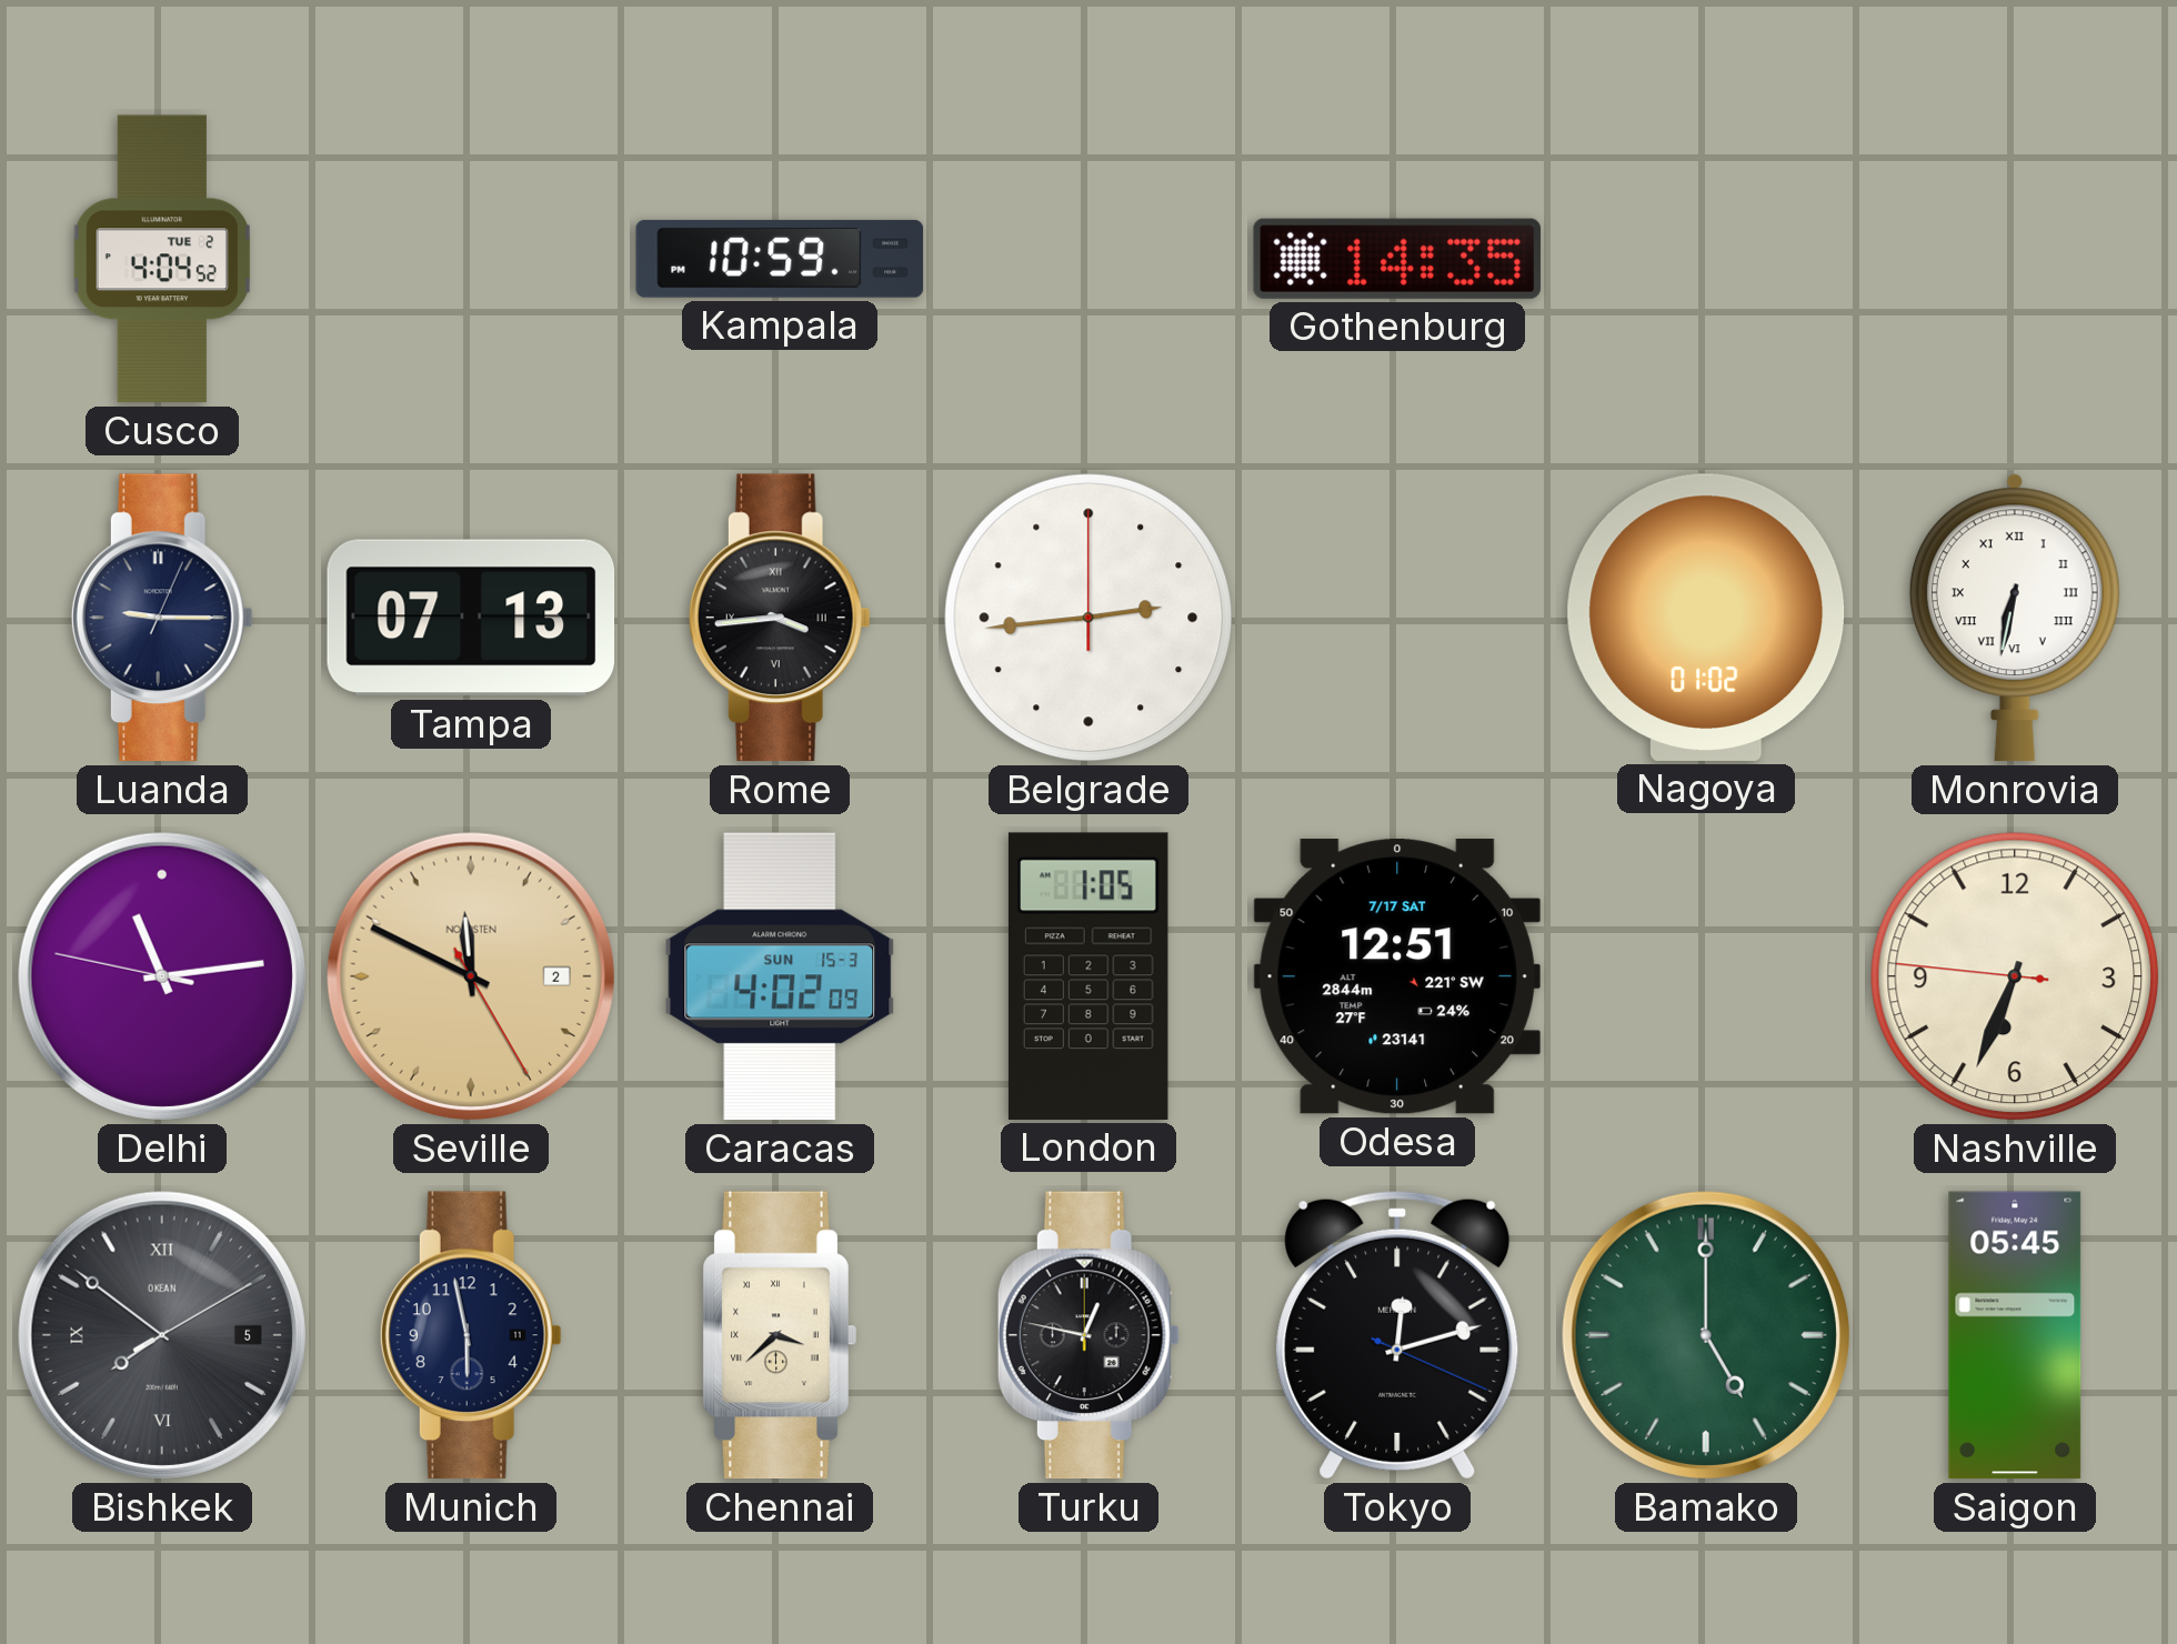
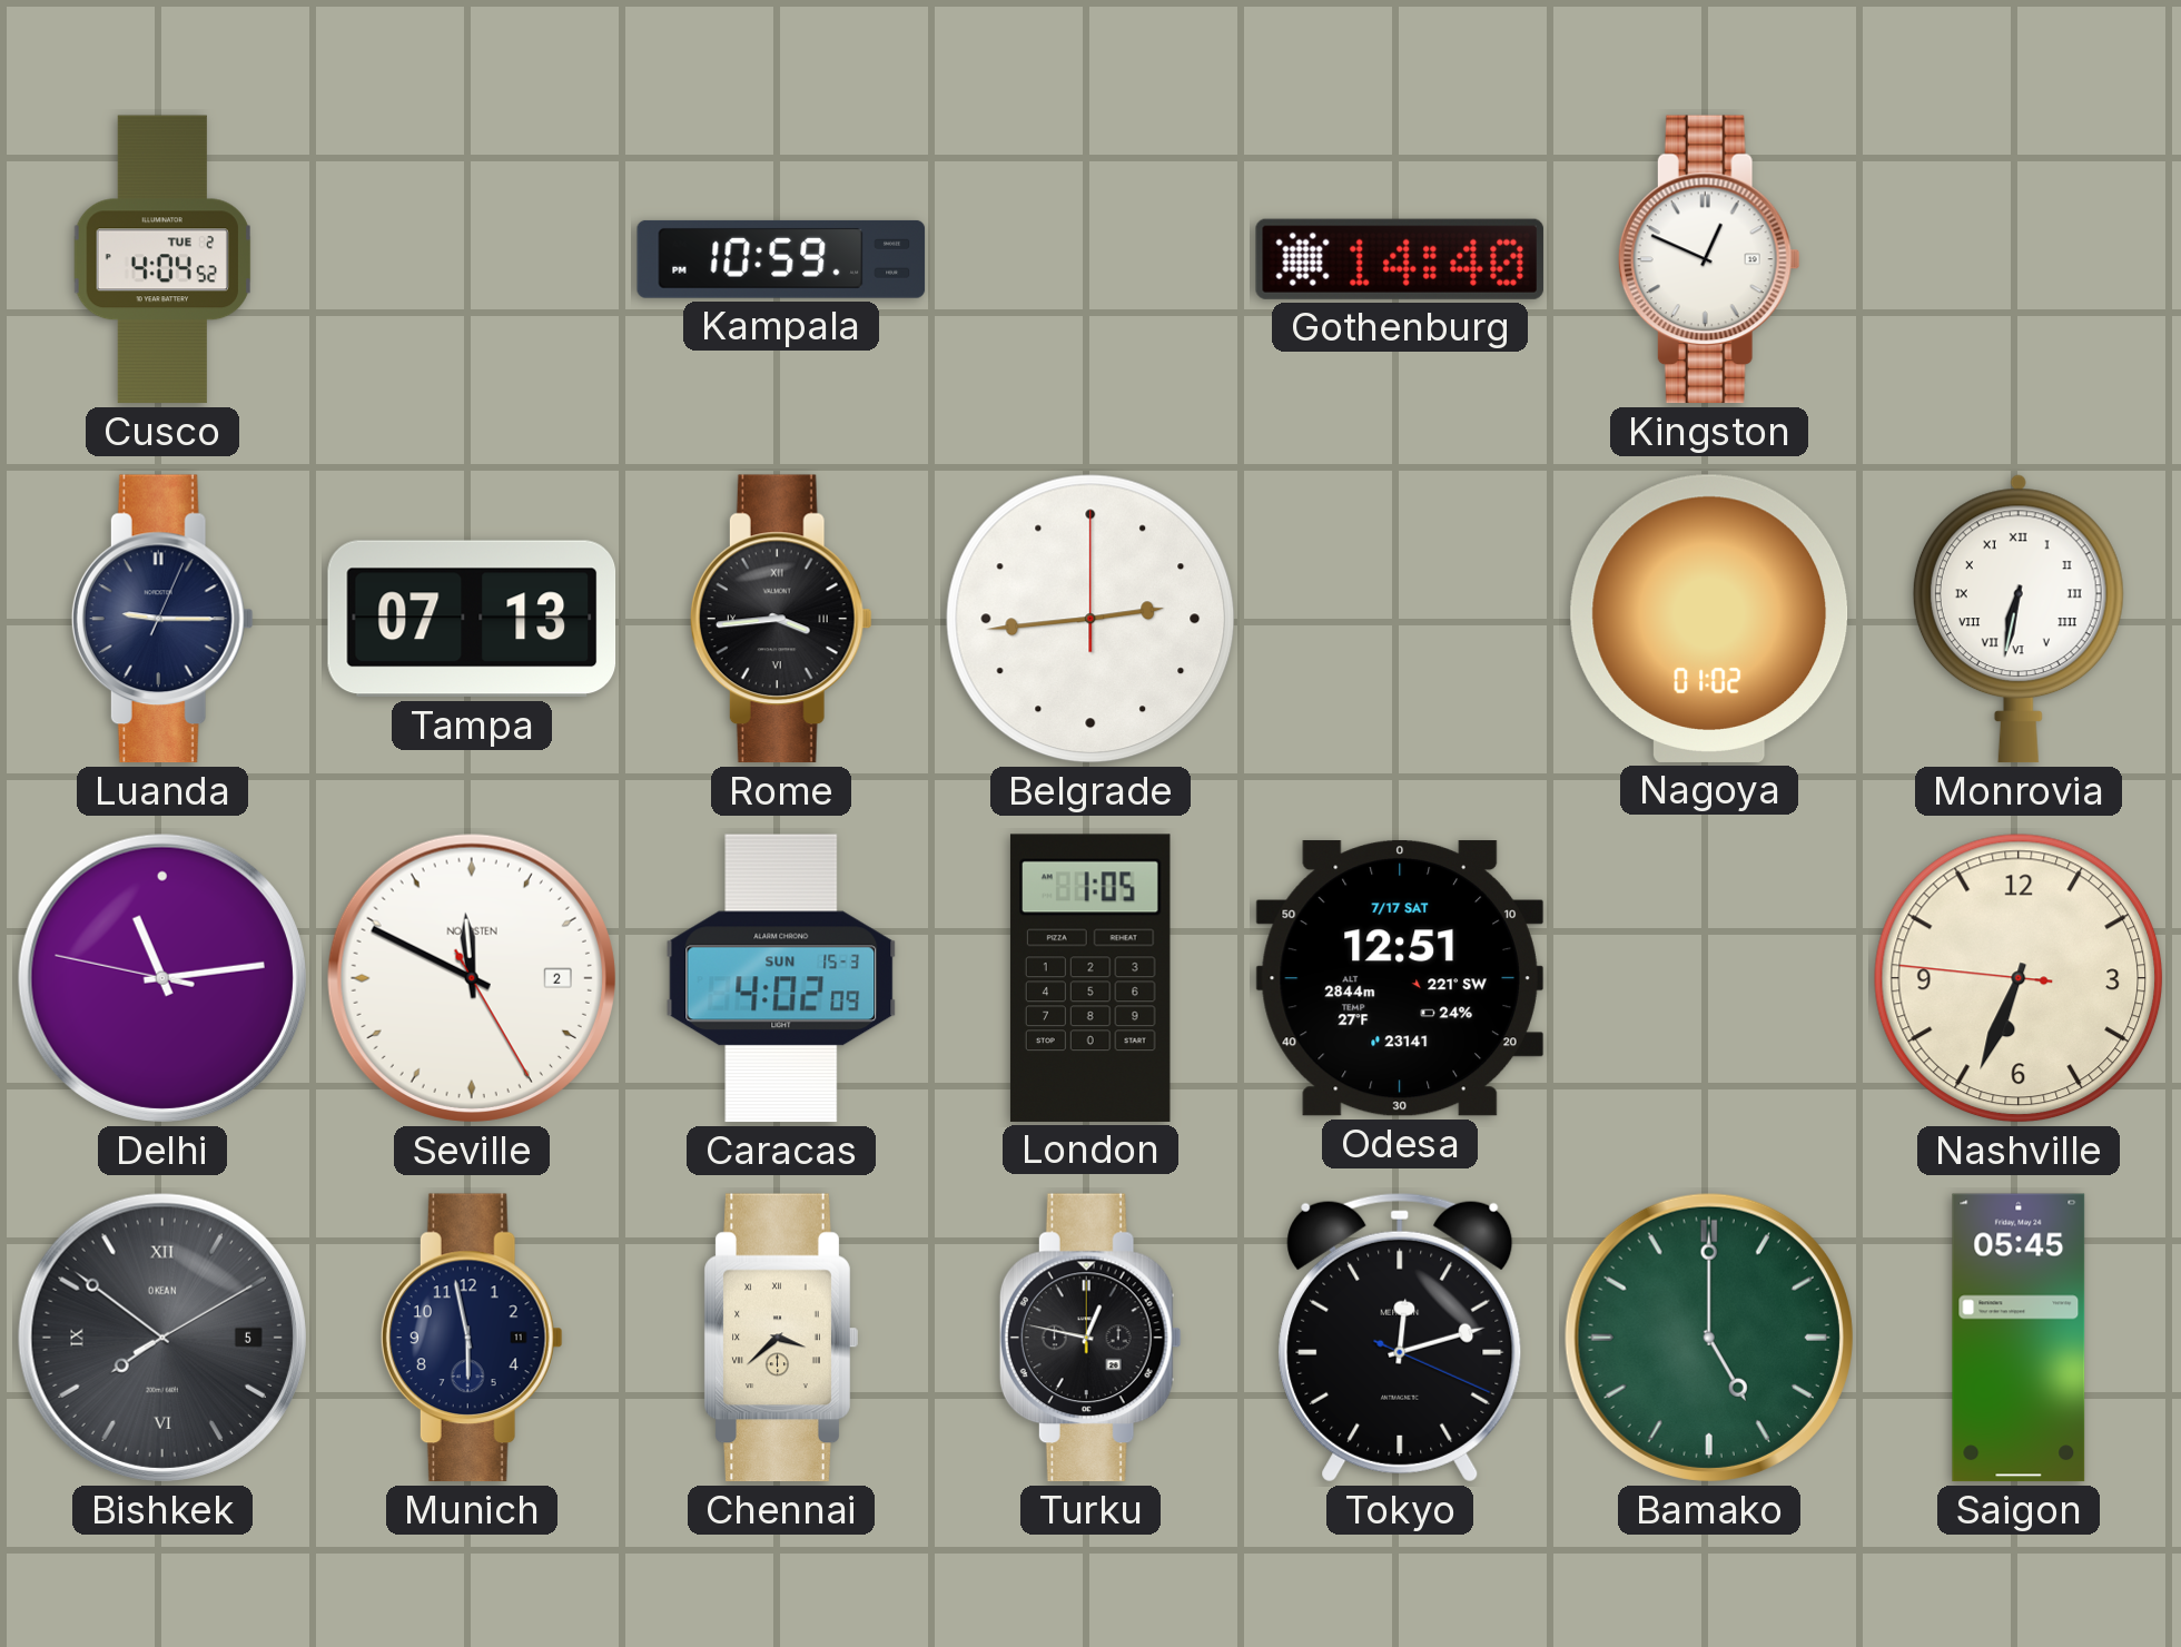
Gothenburg: 14:35 -> 14:40
Kingston: none -> 12:49
Seville dial: champagne -> white
